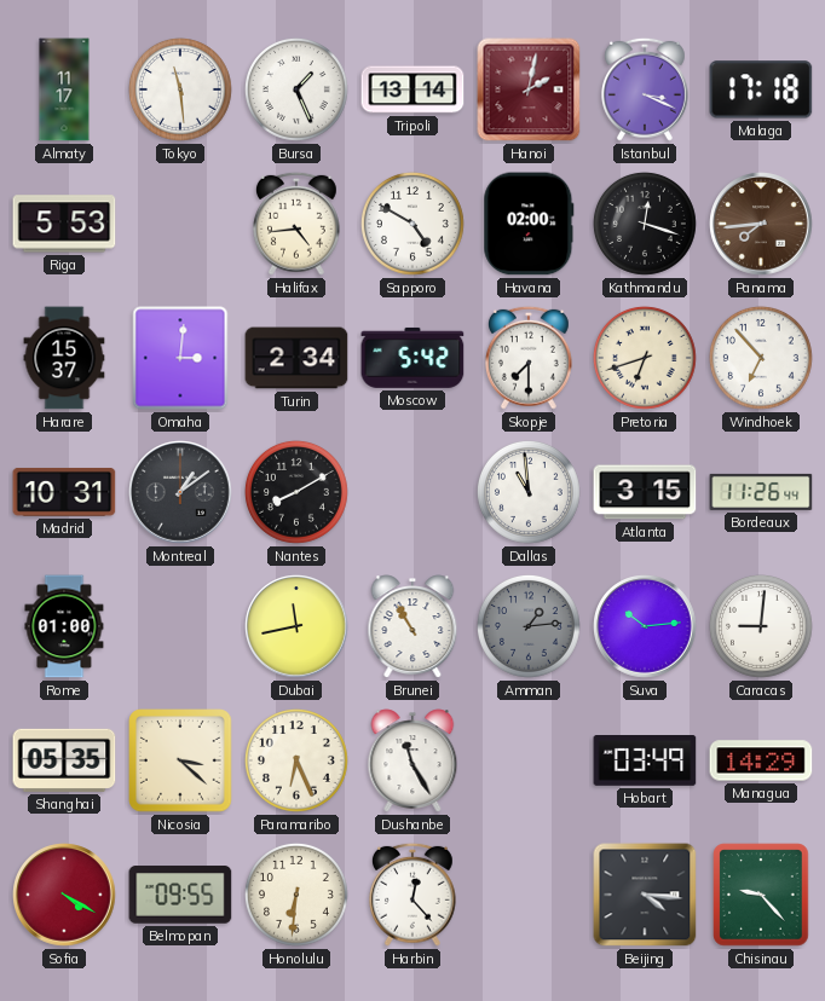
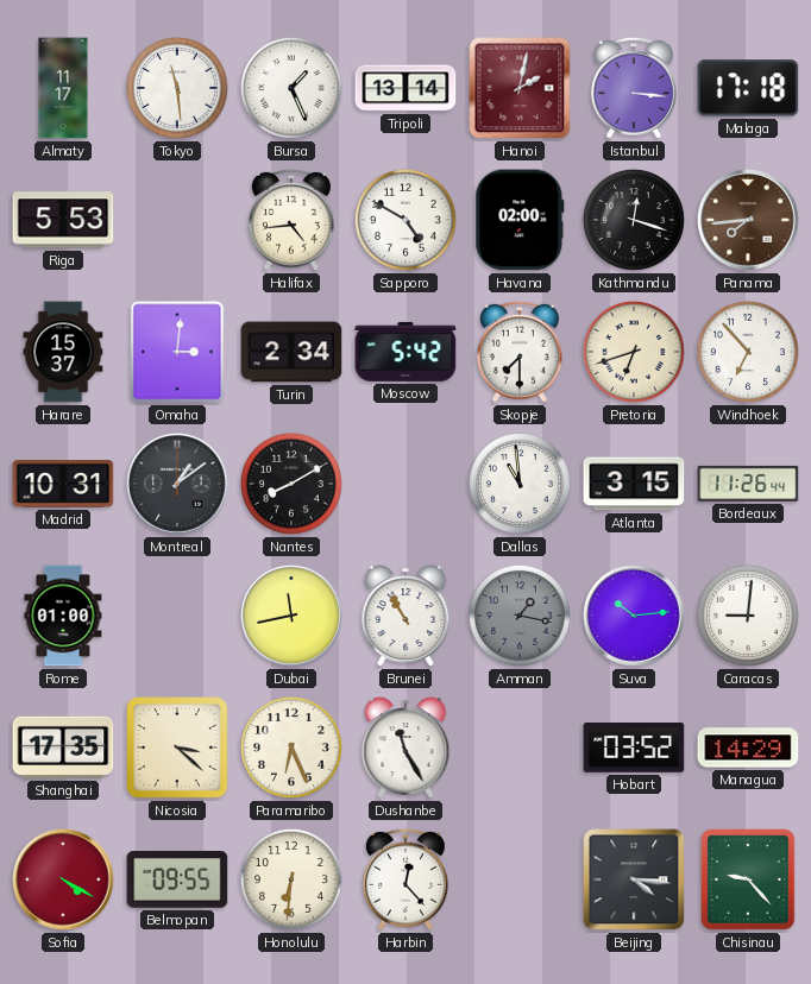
Istanbul: 3:19 -> 3:16
Amman: 1:14 -> 1:17
Shanghai: 05:35 -> 17:35
Hobart: 03:49 -> 03:52
